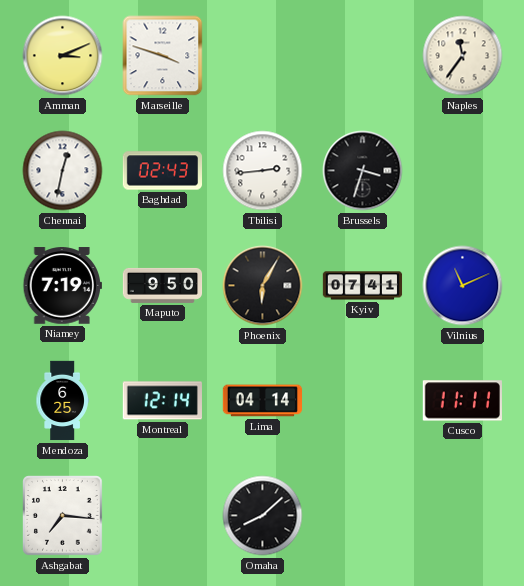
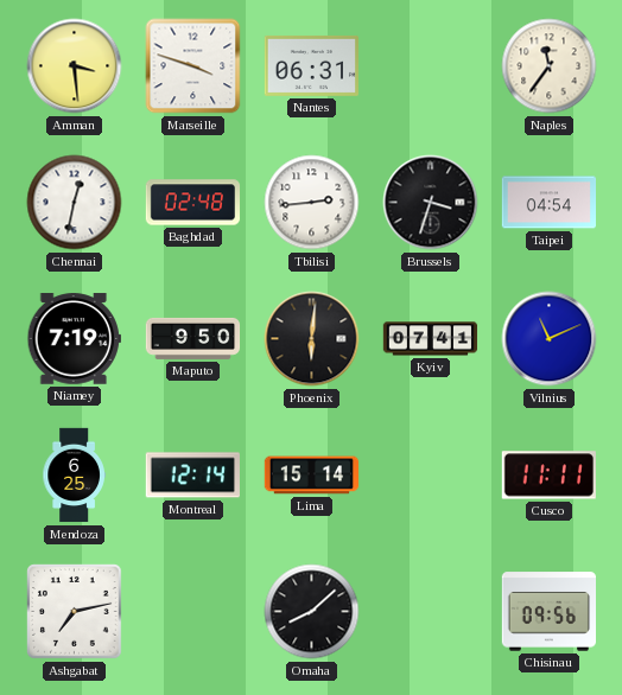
Amman: 3:11 -> 3:29
Nantes: none -> 06:31
Baghdad: 02:43 -> 02:48
Taipei: none -> 04:54
Phoenix: 6:05 -> 6:01
Lima: 04:14 -> 15:14
Ashgabat: 7:16 -> 7:13
Chisinau: none -> 09:56
